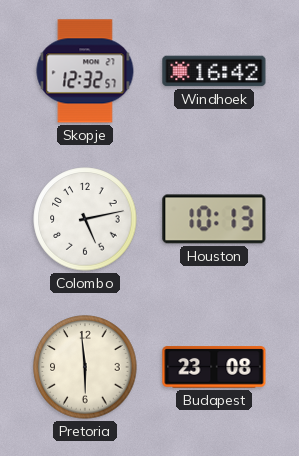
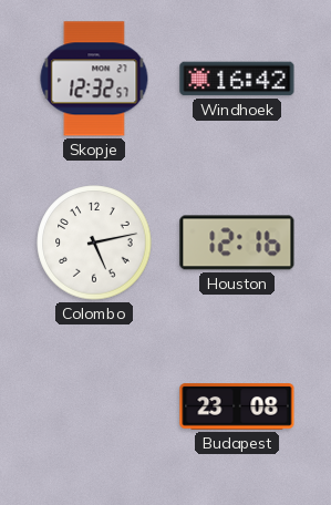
Houston: 10:13 -> 12:16
Pretoria: 5:59 -> none
